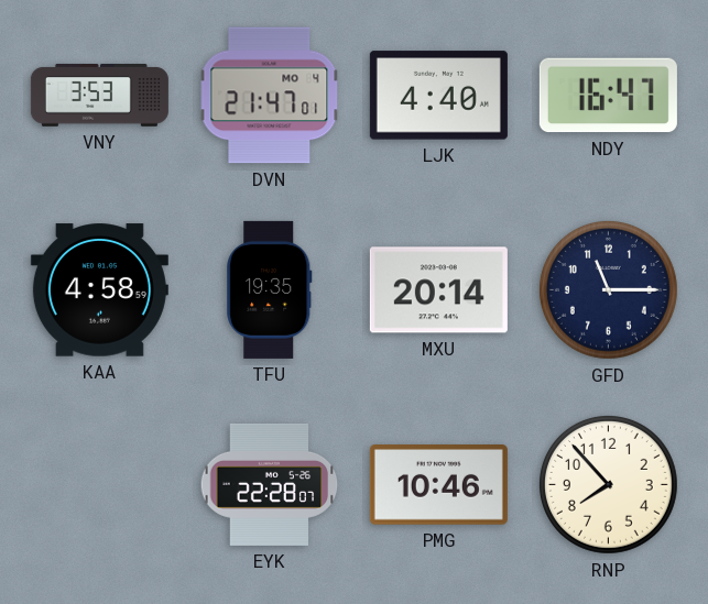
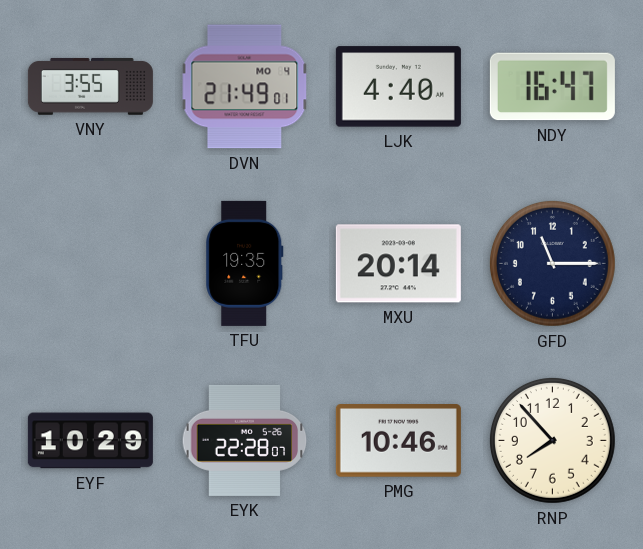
VNY: 3:53 -> 3:55
DVN: 21:47 -> 21:49
KAA: 4:58 -> none
EYF: none -> 10:29
